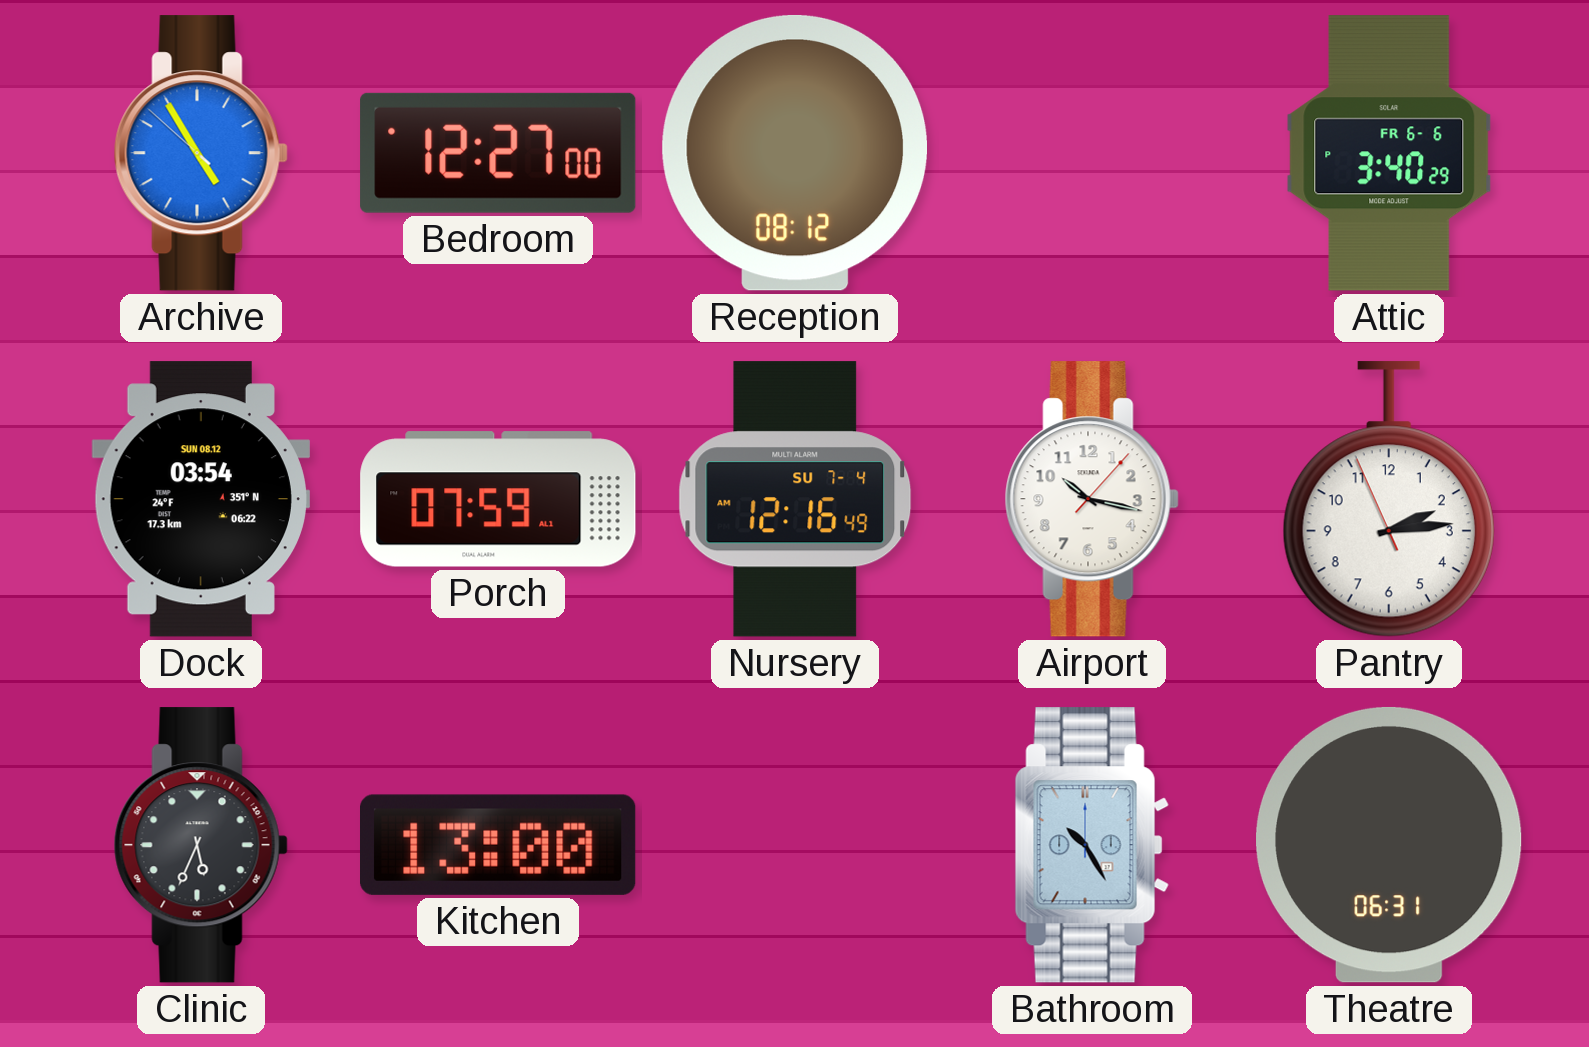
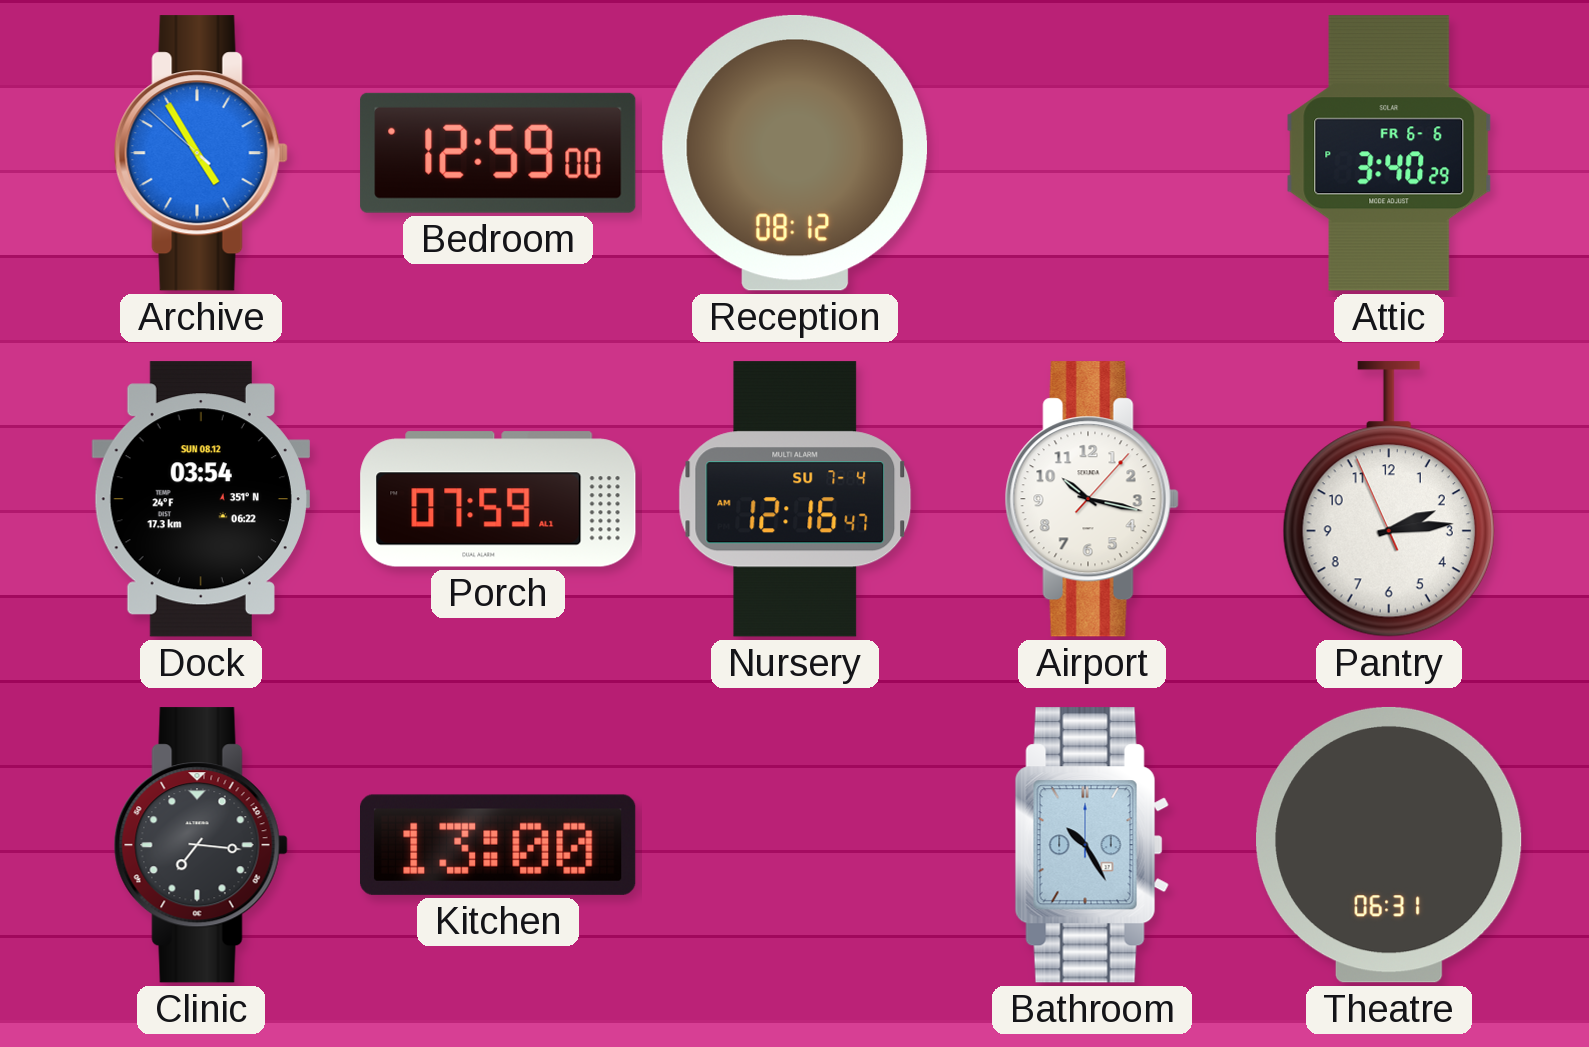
Bedroom: 12:27 -> 12:59
Nursery: 12:16:49 -> 12:16:47
Clinic: 5:34 -> 7:16
